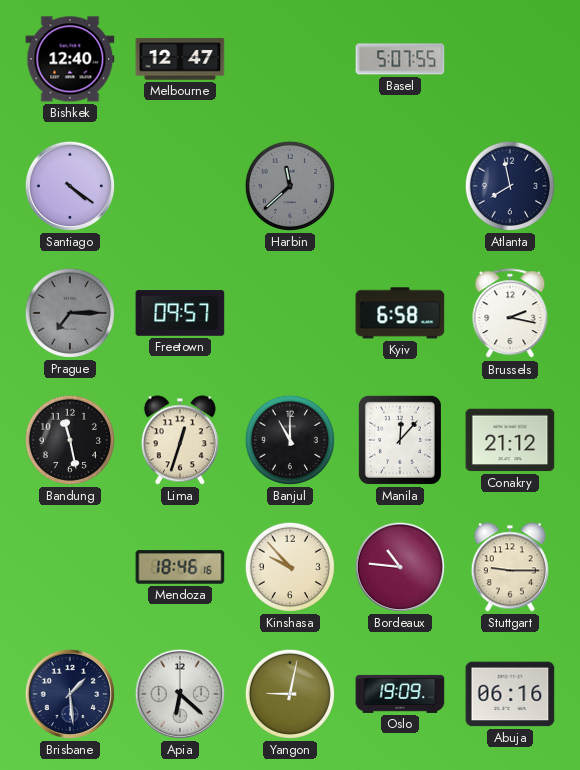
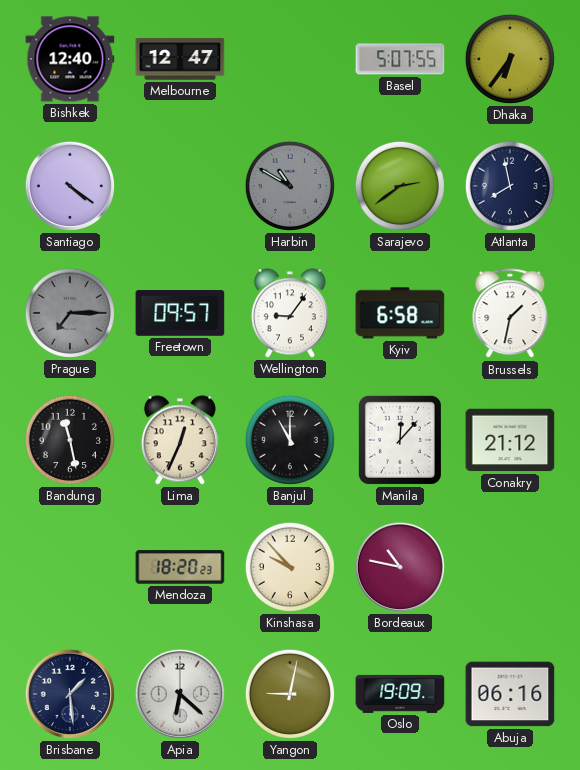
Dhaka: none -> 6:36
Harbin: 11:38 -> 10:50
Sarajevo: none -> 2:39
Wellington: none -> 9:06
Brussels: 2:17 -> 1:32
Lima: 12:33 -> 12:34
Mendoza: 18:46 -> 18:20
Bordeaux: 10:46 -> 10:47
Stuttgart: 9:15 -> none
